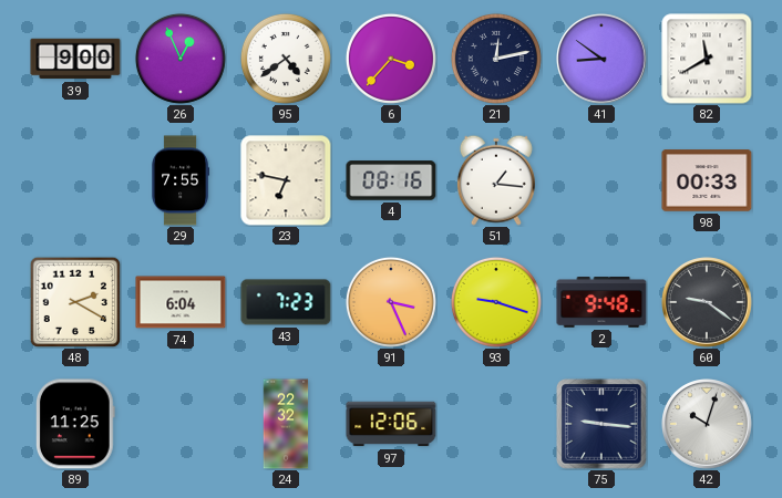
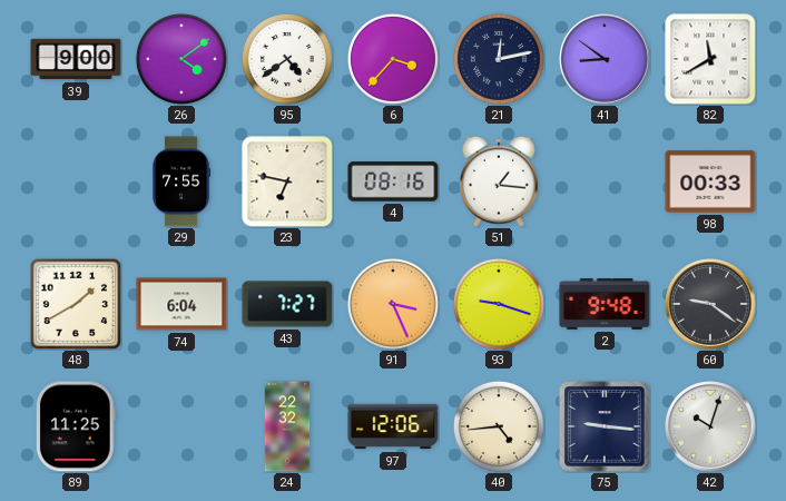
26: 12:56 -> 4:09
48: 2:20 -> 1:40
43: 7:23 -> 7:27
40: none -> 4:44
